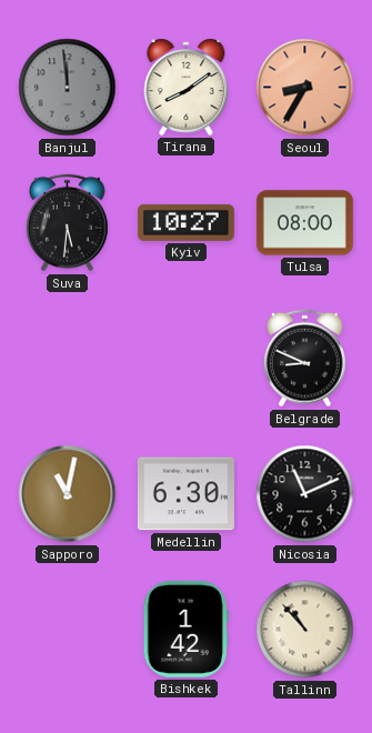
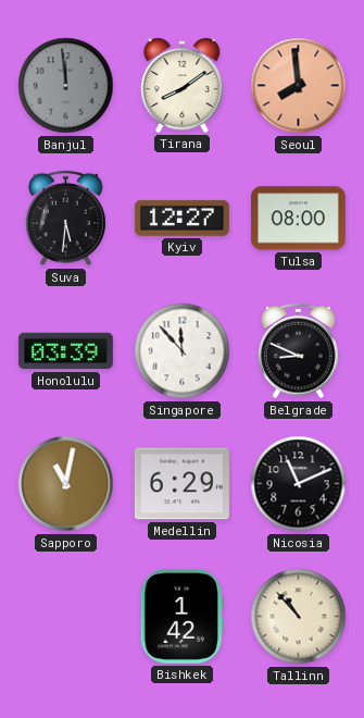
Seoul: 8:35 -> 7:59
Kyiv: 10:27 -> 12:27
Honolulu: none -> 03:39
Singapore: none -> 11:53
Medellin: 6:30 -> 6:29
